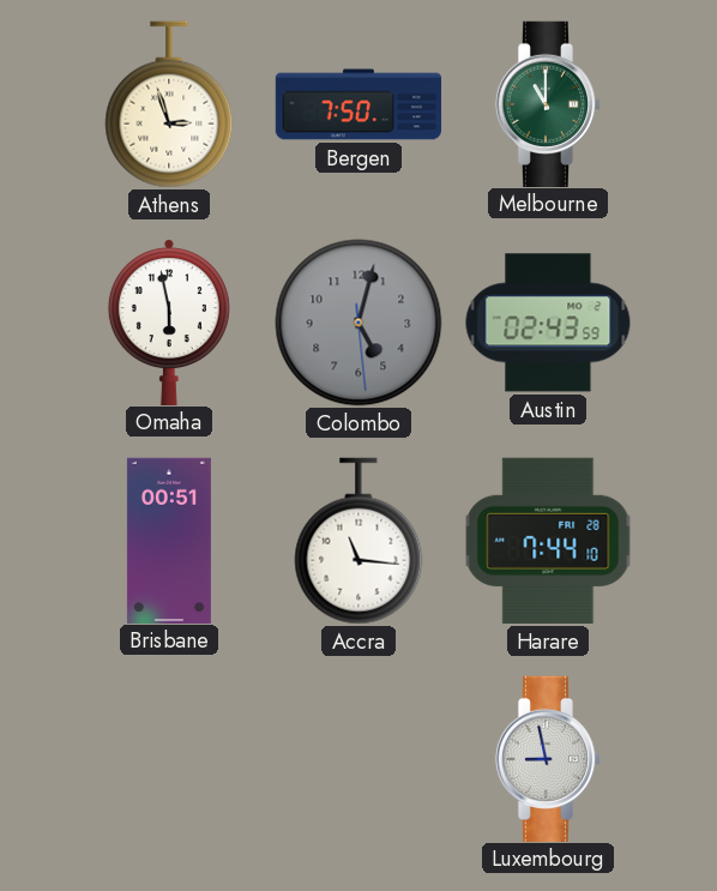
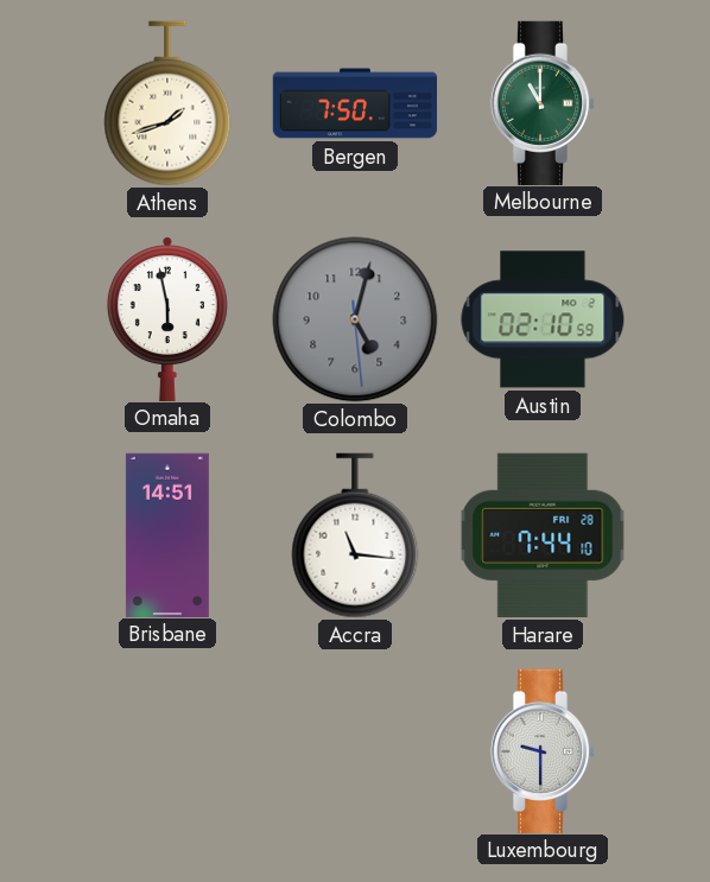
Athens: 2:57 -> 1:42
Austin: 02:43 -> 02:10
Brisbane: 00:51 -> 14:51
Luxembourg: 8:58 -> 9:30
